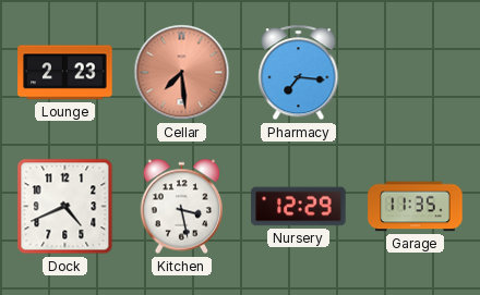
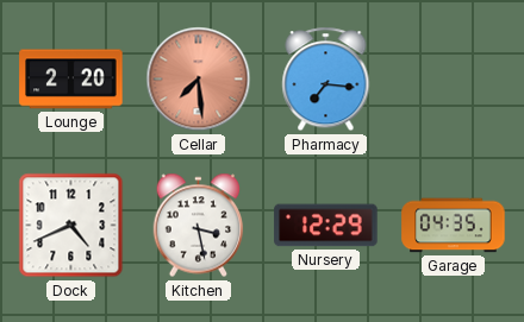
Lounge: 2:23 -> 2:20
Garage: 11:35 -> 04:35
